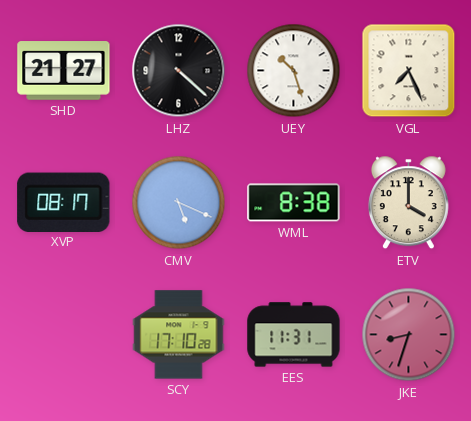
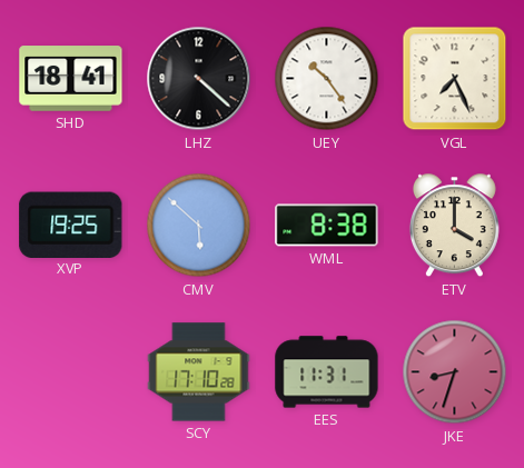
SHD: 21:27 -> 18:41
UEY: 10:27 -> 10:24
XVP: 08:17 -> 19:25
CMV: 5:19 -> 5:52
